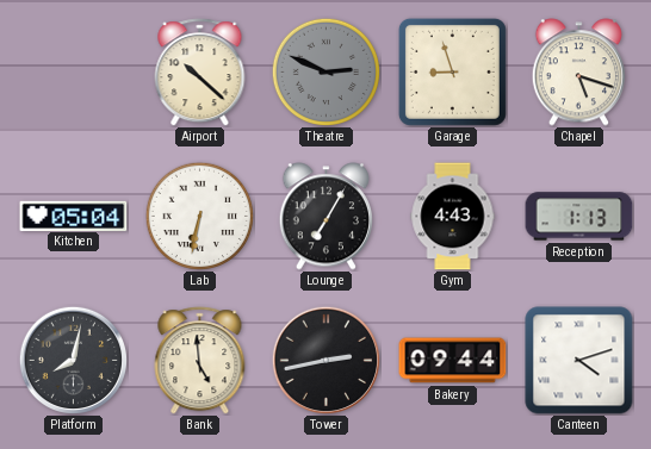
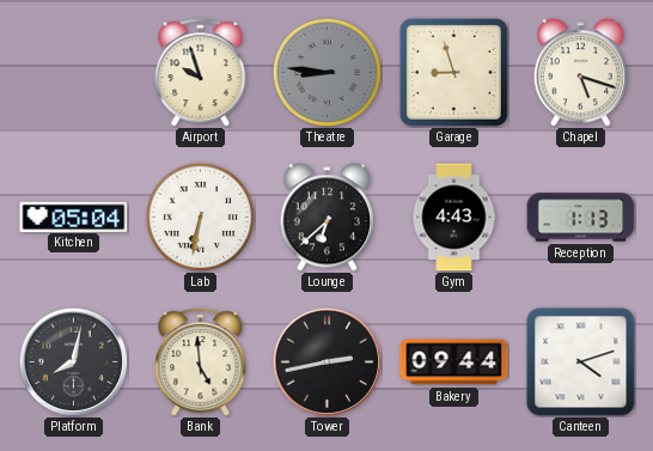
Airport: 10:22 -> 9:57
Theatre: 2:49 -> 8:46
Lounge: 7:05 -> 6:38
